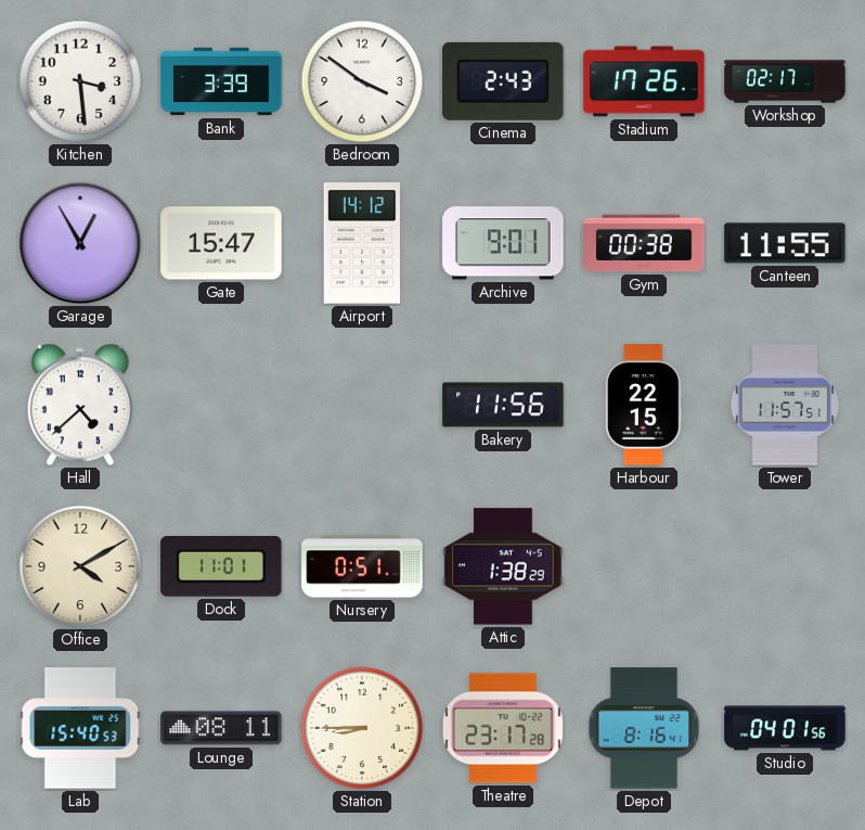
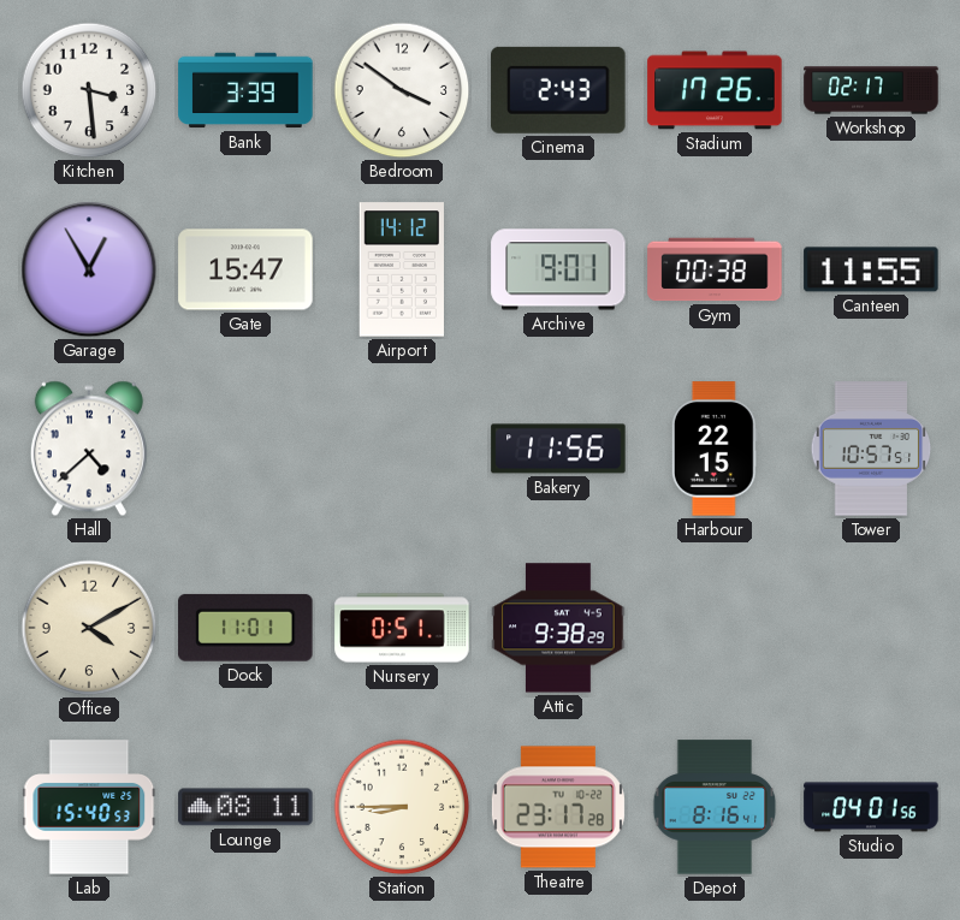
Tower: 11:57 -> 10:57
Attic: 1:38 -> 9:38
